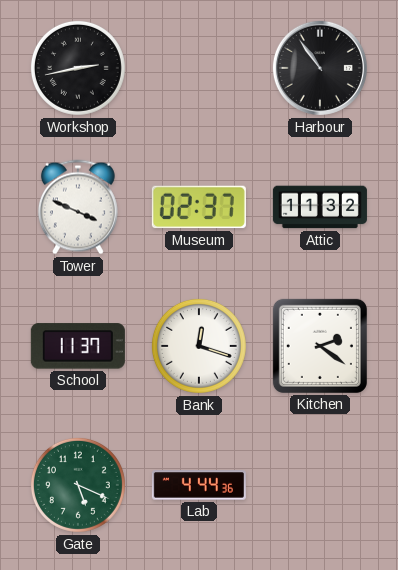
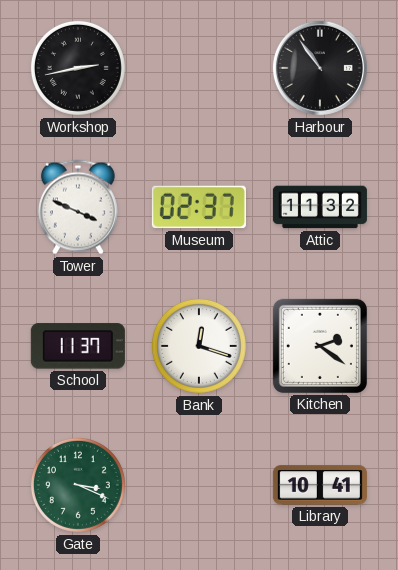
Gate: 5:19 -> 3:19
Lab: 4:44 -> none
Library: none -> 10:41
